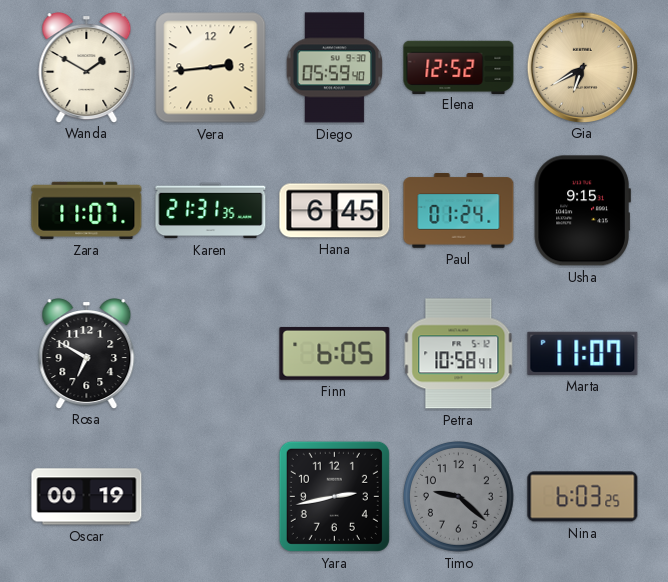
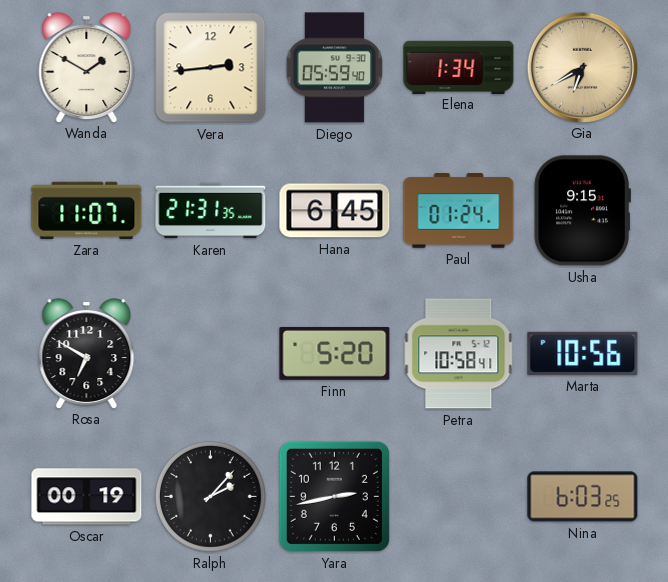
Elena: 12:52 -> 1:34
Finn: 6:05 -> 5:20
Marta: 11:07 -> 10:56
Ralph: none -> 2:07
Timo: 9:22 -> none
